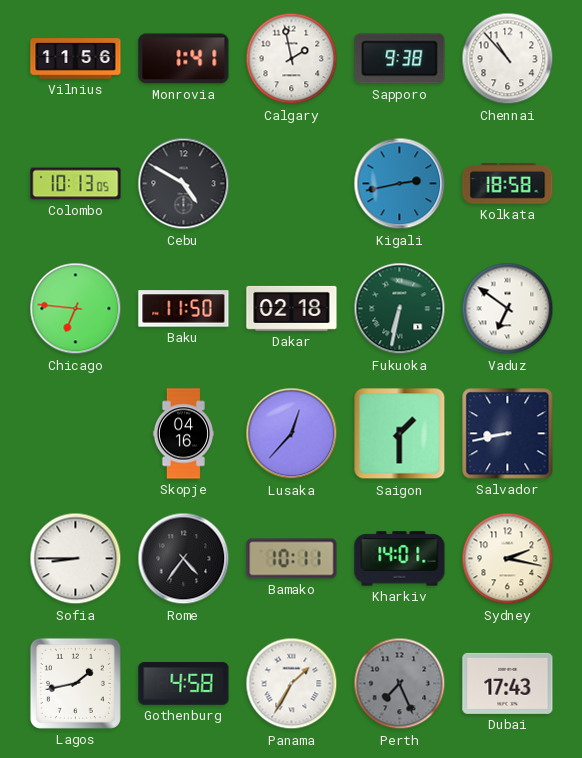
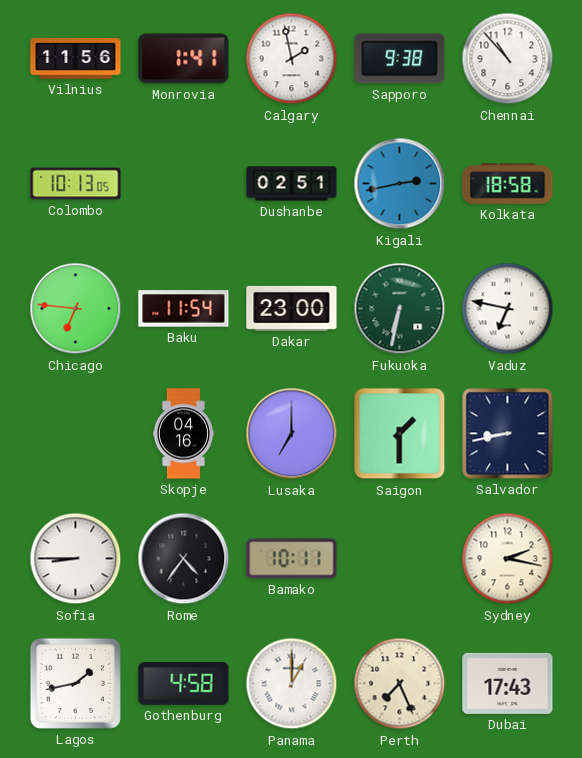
Cebu: 4:50 -> none
Dushanbe: none -> 02:51
Baku: 11:50 -> 11:54
Dakar: 02:18 -> 23:00
Vaduz: 6:51 -> 6:47
Lusaka: 12:37 -> 7:00
Kharkiv: 14:01 -> none
Panama: 1:35 -> 1:00
Perth dial: grey -> cream
